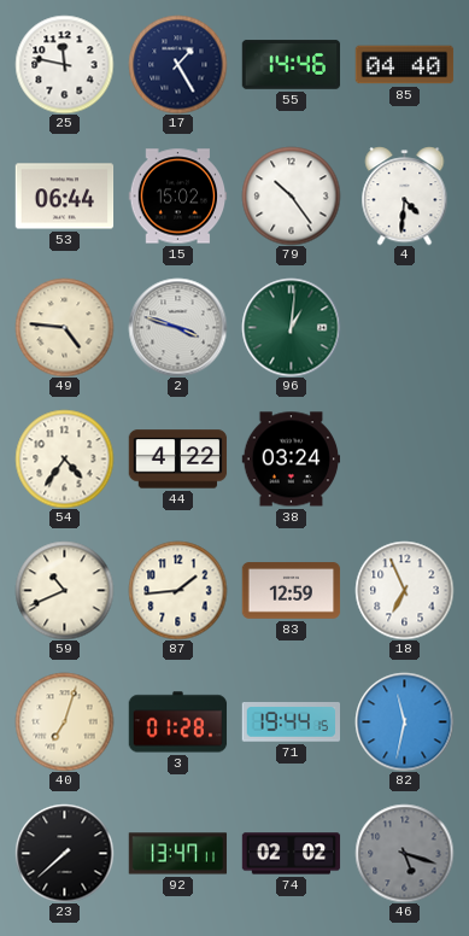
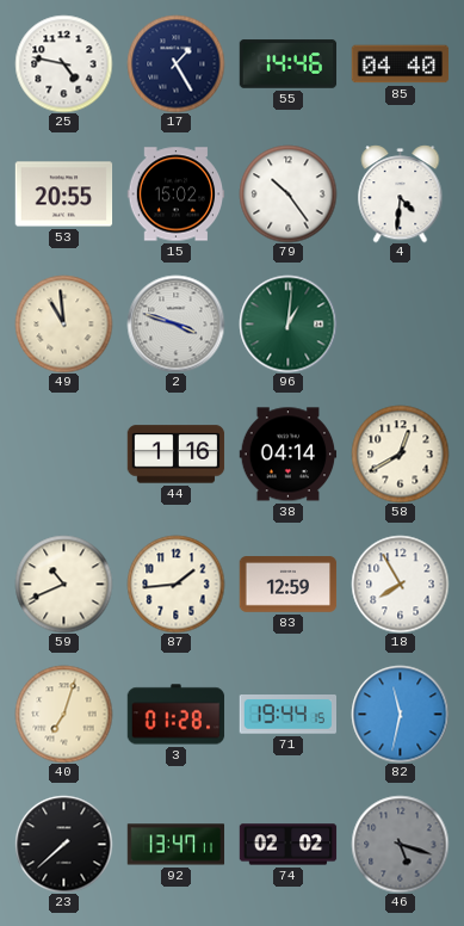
25: 11:47 -> 4:47
53: 06:44 -> 20:55
49: 4:46 -> 10:59
54: 4:36 -> none
44: 4:22 -> 1:16
38: 03:24 -> 04:14
58: none -> 12:40
18: 6:56 -> 7:55
